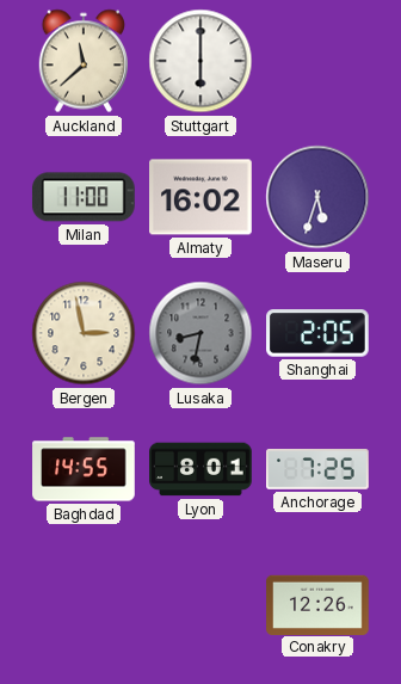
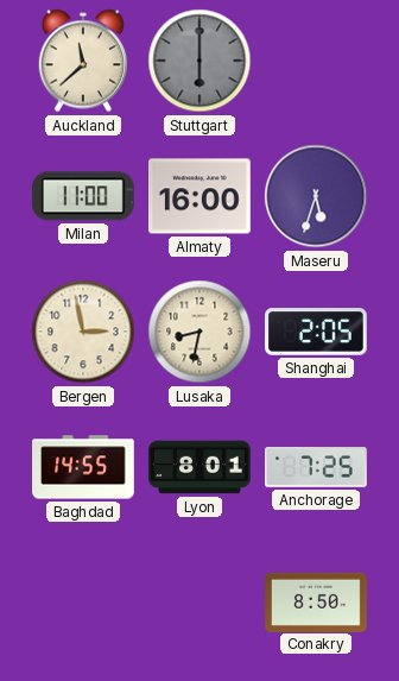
Stuttgart dial: white -> grey
Almaty: 16:02 -> 16:00
Lusaka dial: grey -> cream
Conakry: 12:26 -> 8:50
